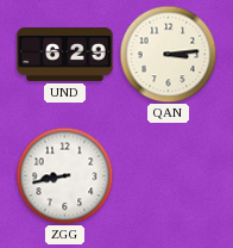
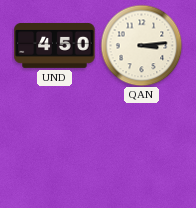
UND: 6:29 -> 4:50
ZGG: 8:43 -> none
